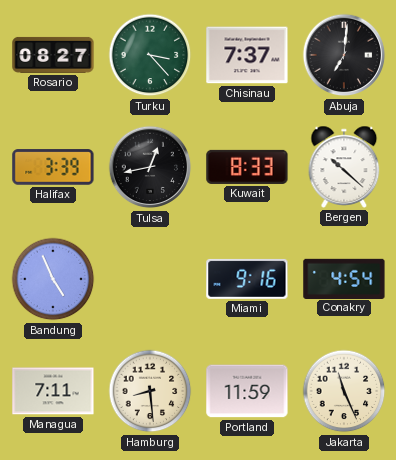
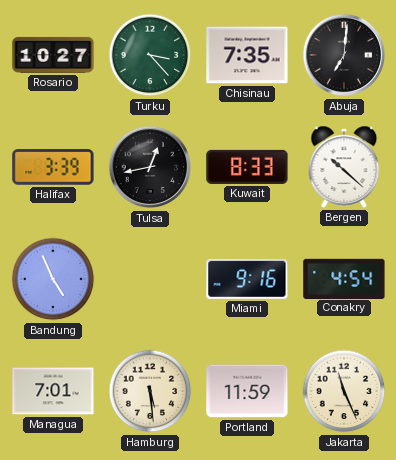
Rosario: 08:27 -> 10:27
Chisinau: 7:37 -> 7:35
Managua: 7:11 -> 7:01
Hamburg: 8:29 -> 5:29
